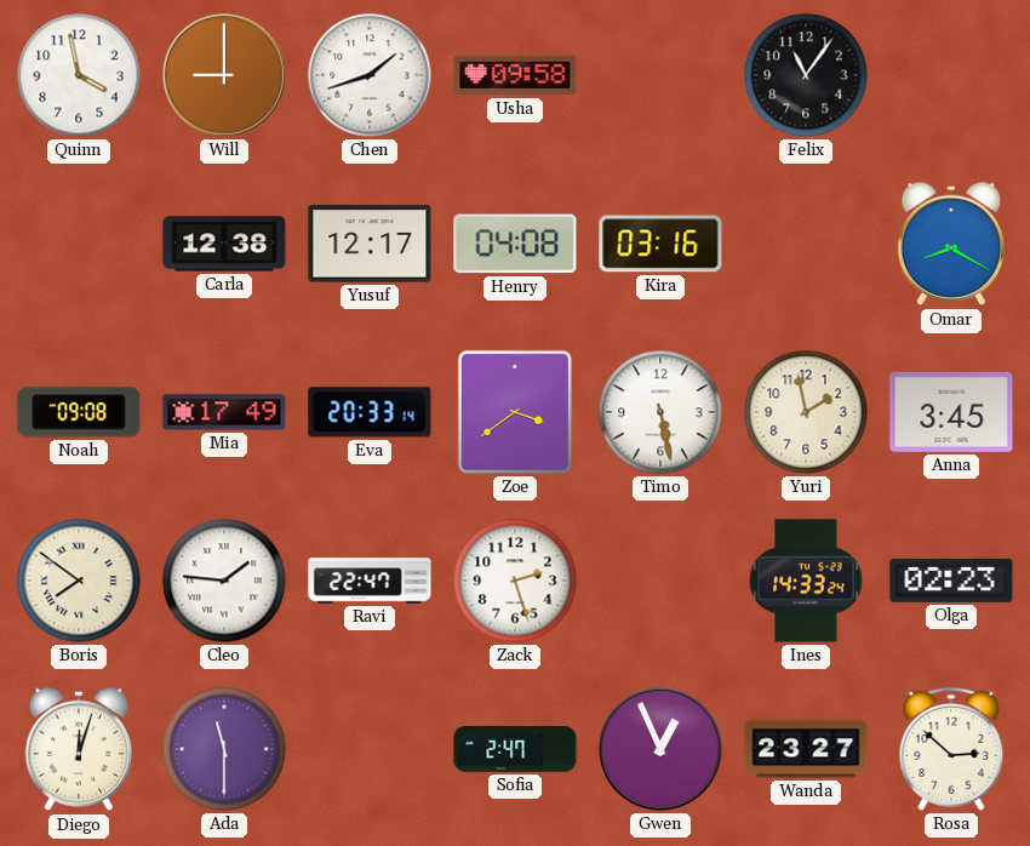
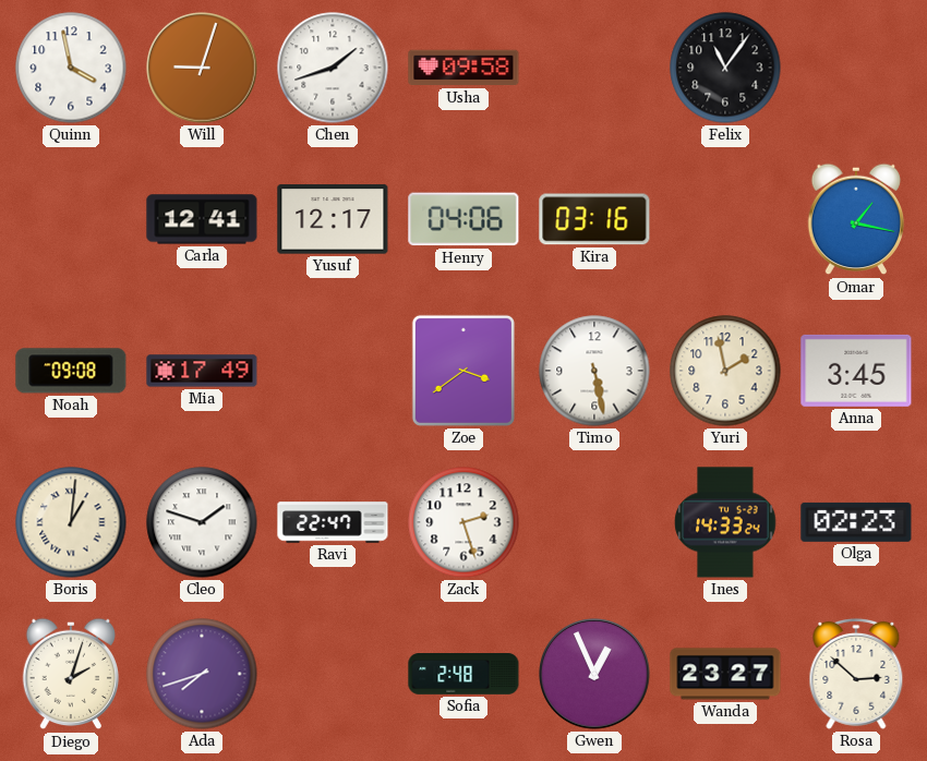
Will: 9:00 -> 9:03
Carla: 12:38 -> 12:41
Henry: 04:08 -> 04:06
Omar: 8:20 -> 1:17
Eva: 20:33 -> none
Boris: 7:51 -> 1:01
Cleo: 1:46 -> 1:48
Diego: 12:03 -> 2:03
Ada: 11:30 -> 7:42
Sofia: 2:47 -> 2:48
